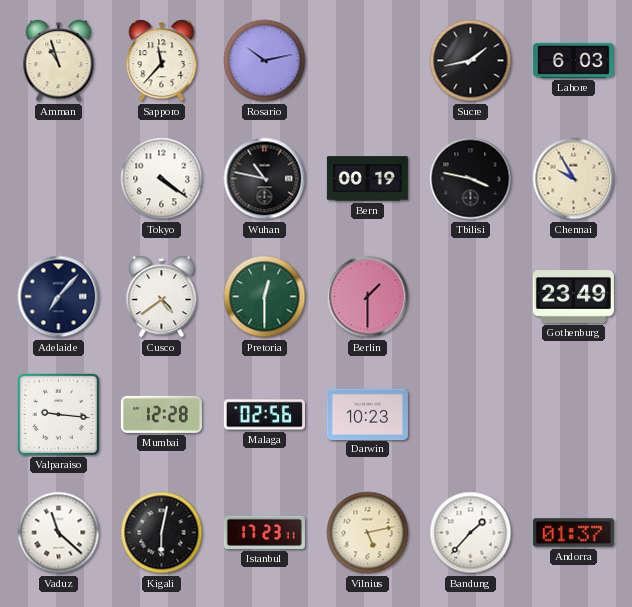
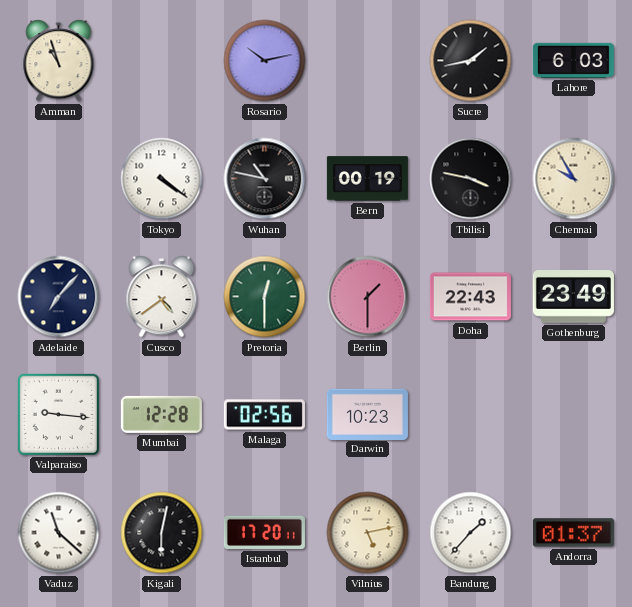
Sapporo: 11:37 -> none
Doha: none -> 22:43
Istanbul: 17:23 -> 17:20
